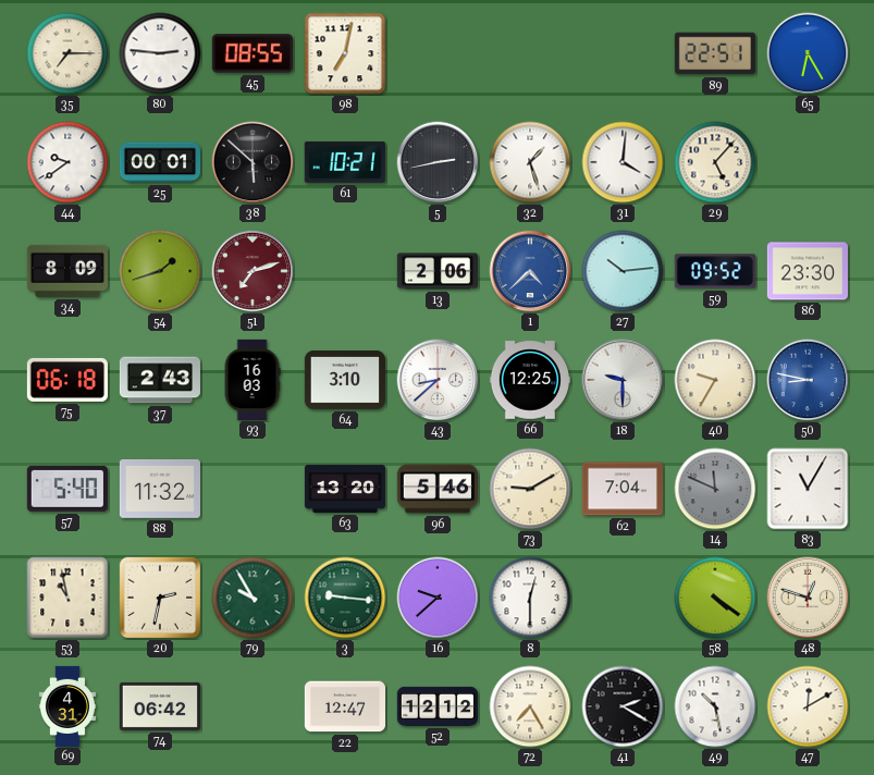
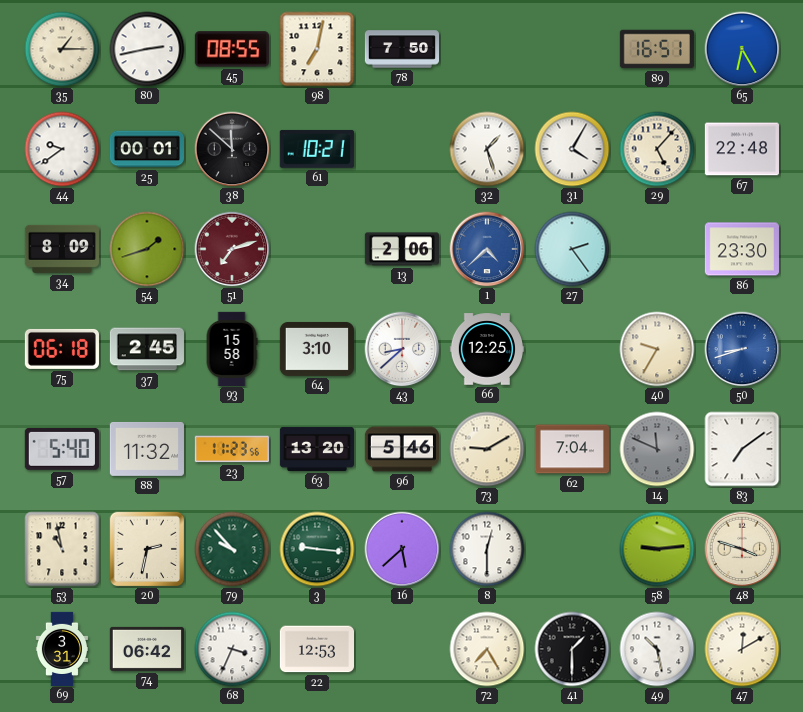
35: 7:15 -> 1:15
80: 2:46 -> 2:43
78: none -> 7:50
89: 22:51 -> 16:51
38: 5:52 -> 11:52
5: 2:43 -> none
31: 4:01 -> 4:05
67: none -> 22:48
27: 10:14 -> 2:24
59: 09:52 -> none
37: 2:43 -> 2:45
93: 16:03 -> 15:58
18: 9:30 -> none
50: 8:47 -> 8:42
23: none -> 11:23
83: 11:05 -> 7:09
79: 9:55 -> 9:53
16: 9:38 -> 5:38
58: 4:21 -> 9:14
48: 12:48 -> 3:48
69: 4:31 -> 3:31
68: none -> 3:34
22: 12:47 -> 12:53
52: 12:12 -> none
41: 2:20 -> 1:30
